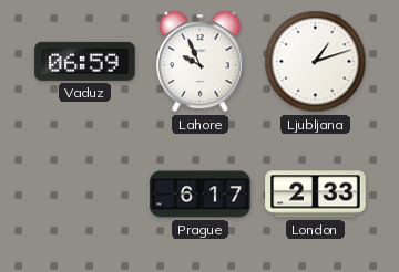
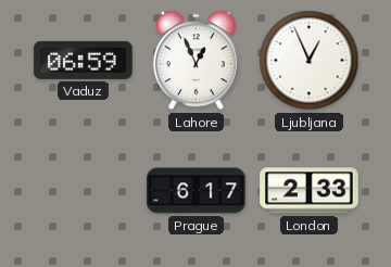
Lahore: 9:56 -> 12:56
Ljubljana: 1:12 -> 12:56
